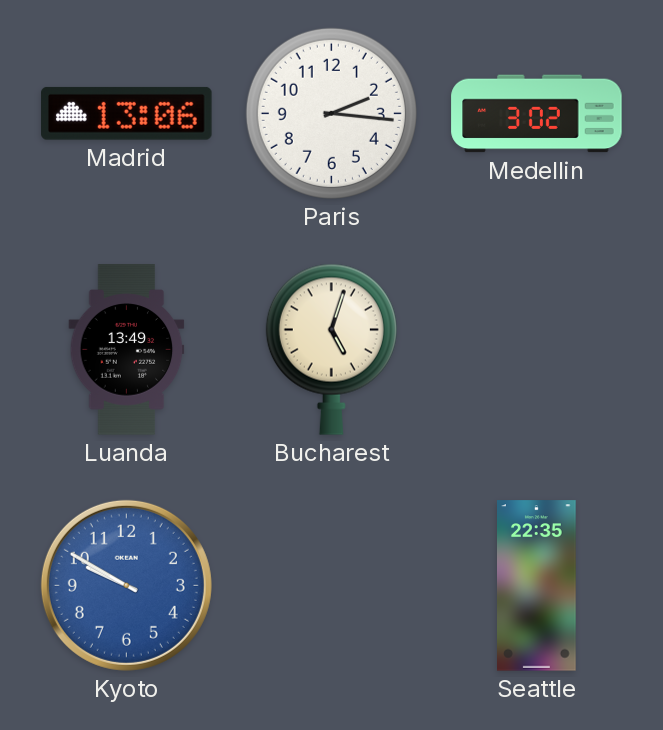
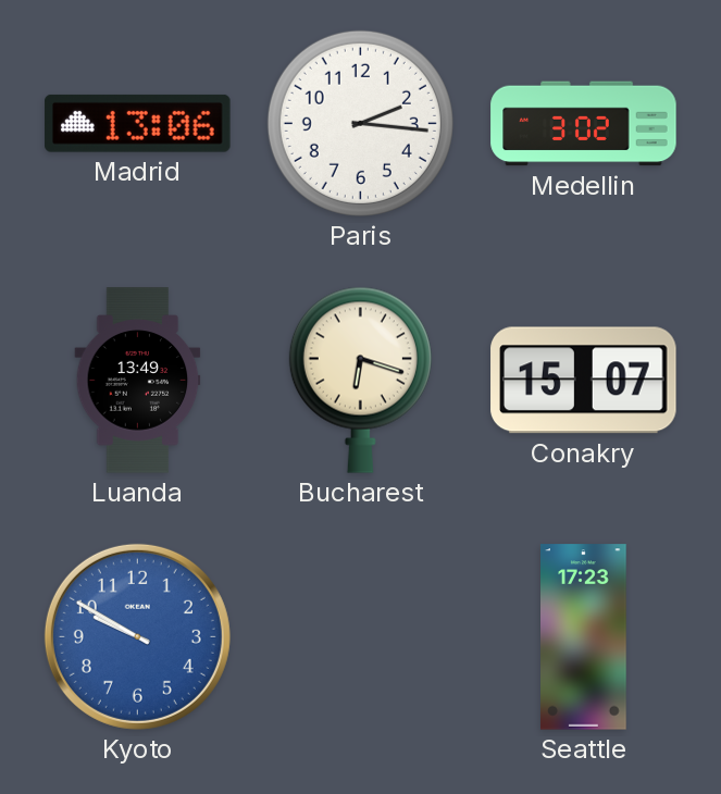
Bucharest: 5:03 -> 6:18
Conakry: none -> 15:07
Seattle: 22:35 -> 17:23
